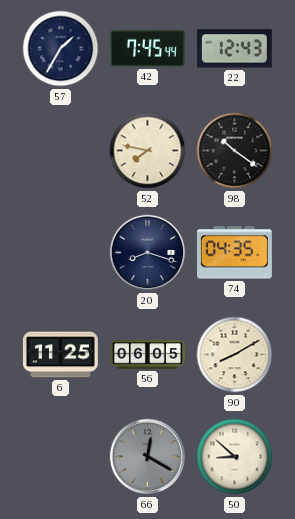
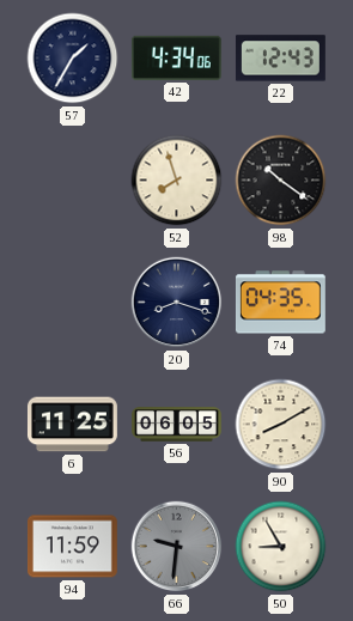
42: 7:45 -> 4:34
52: 7:47 -> 7:57
94: none -> 11:59
66: 12:20 -> 9:31
50: 8:52 -> 8:55
